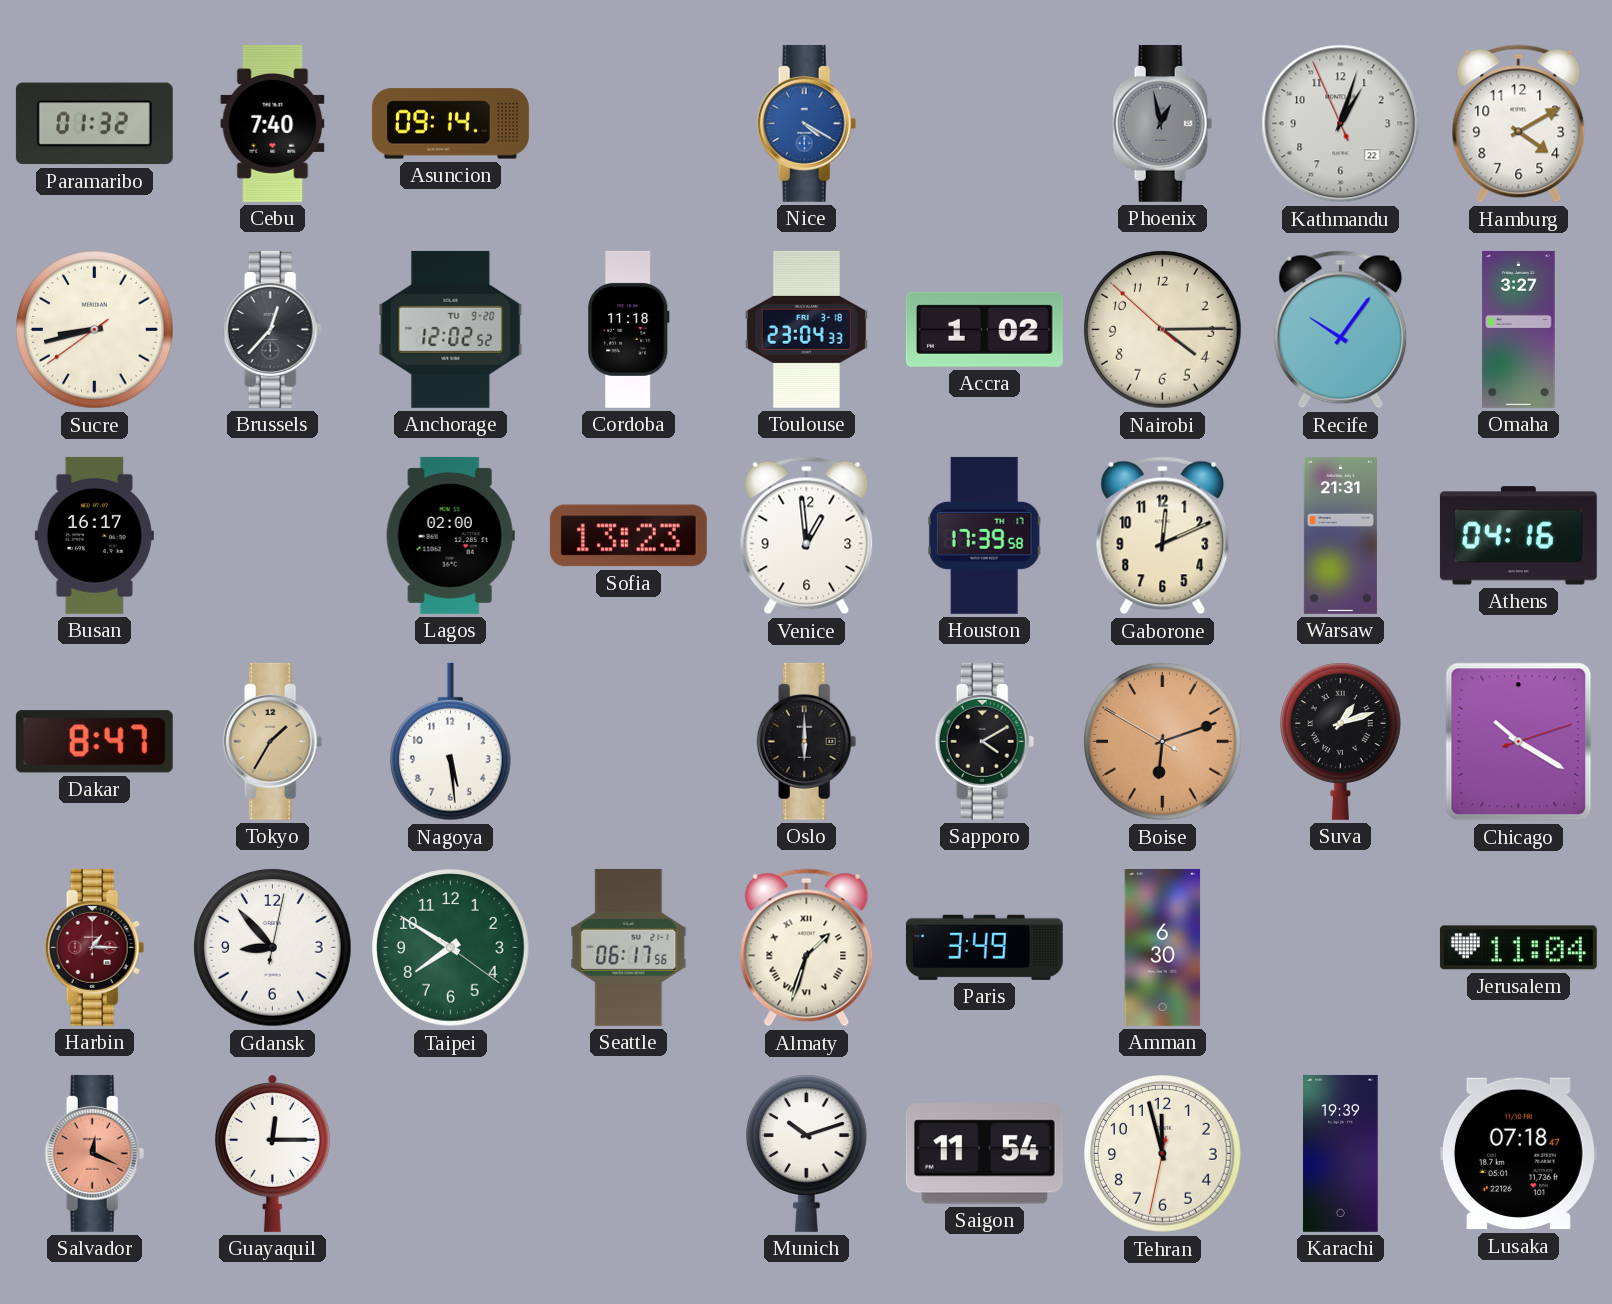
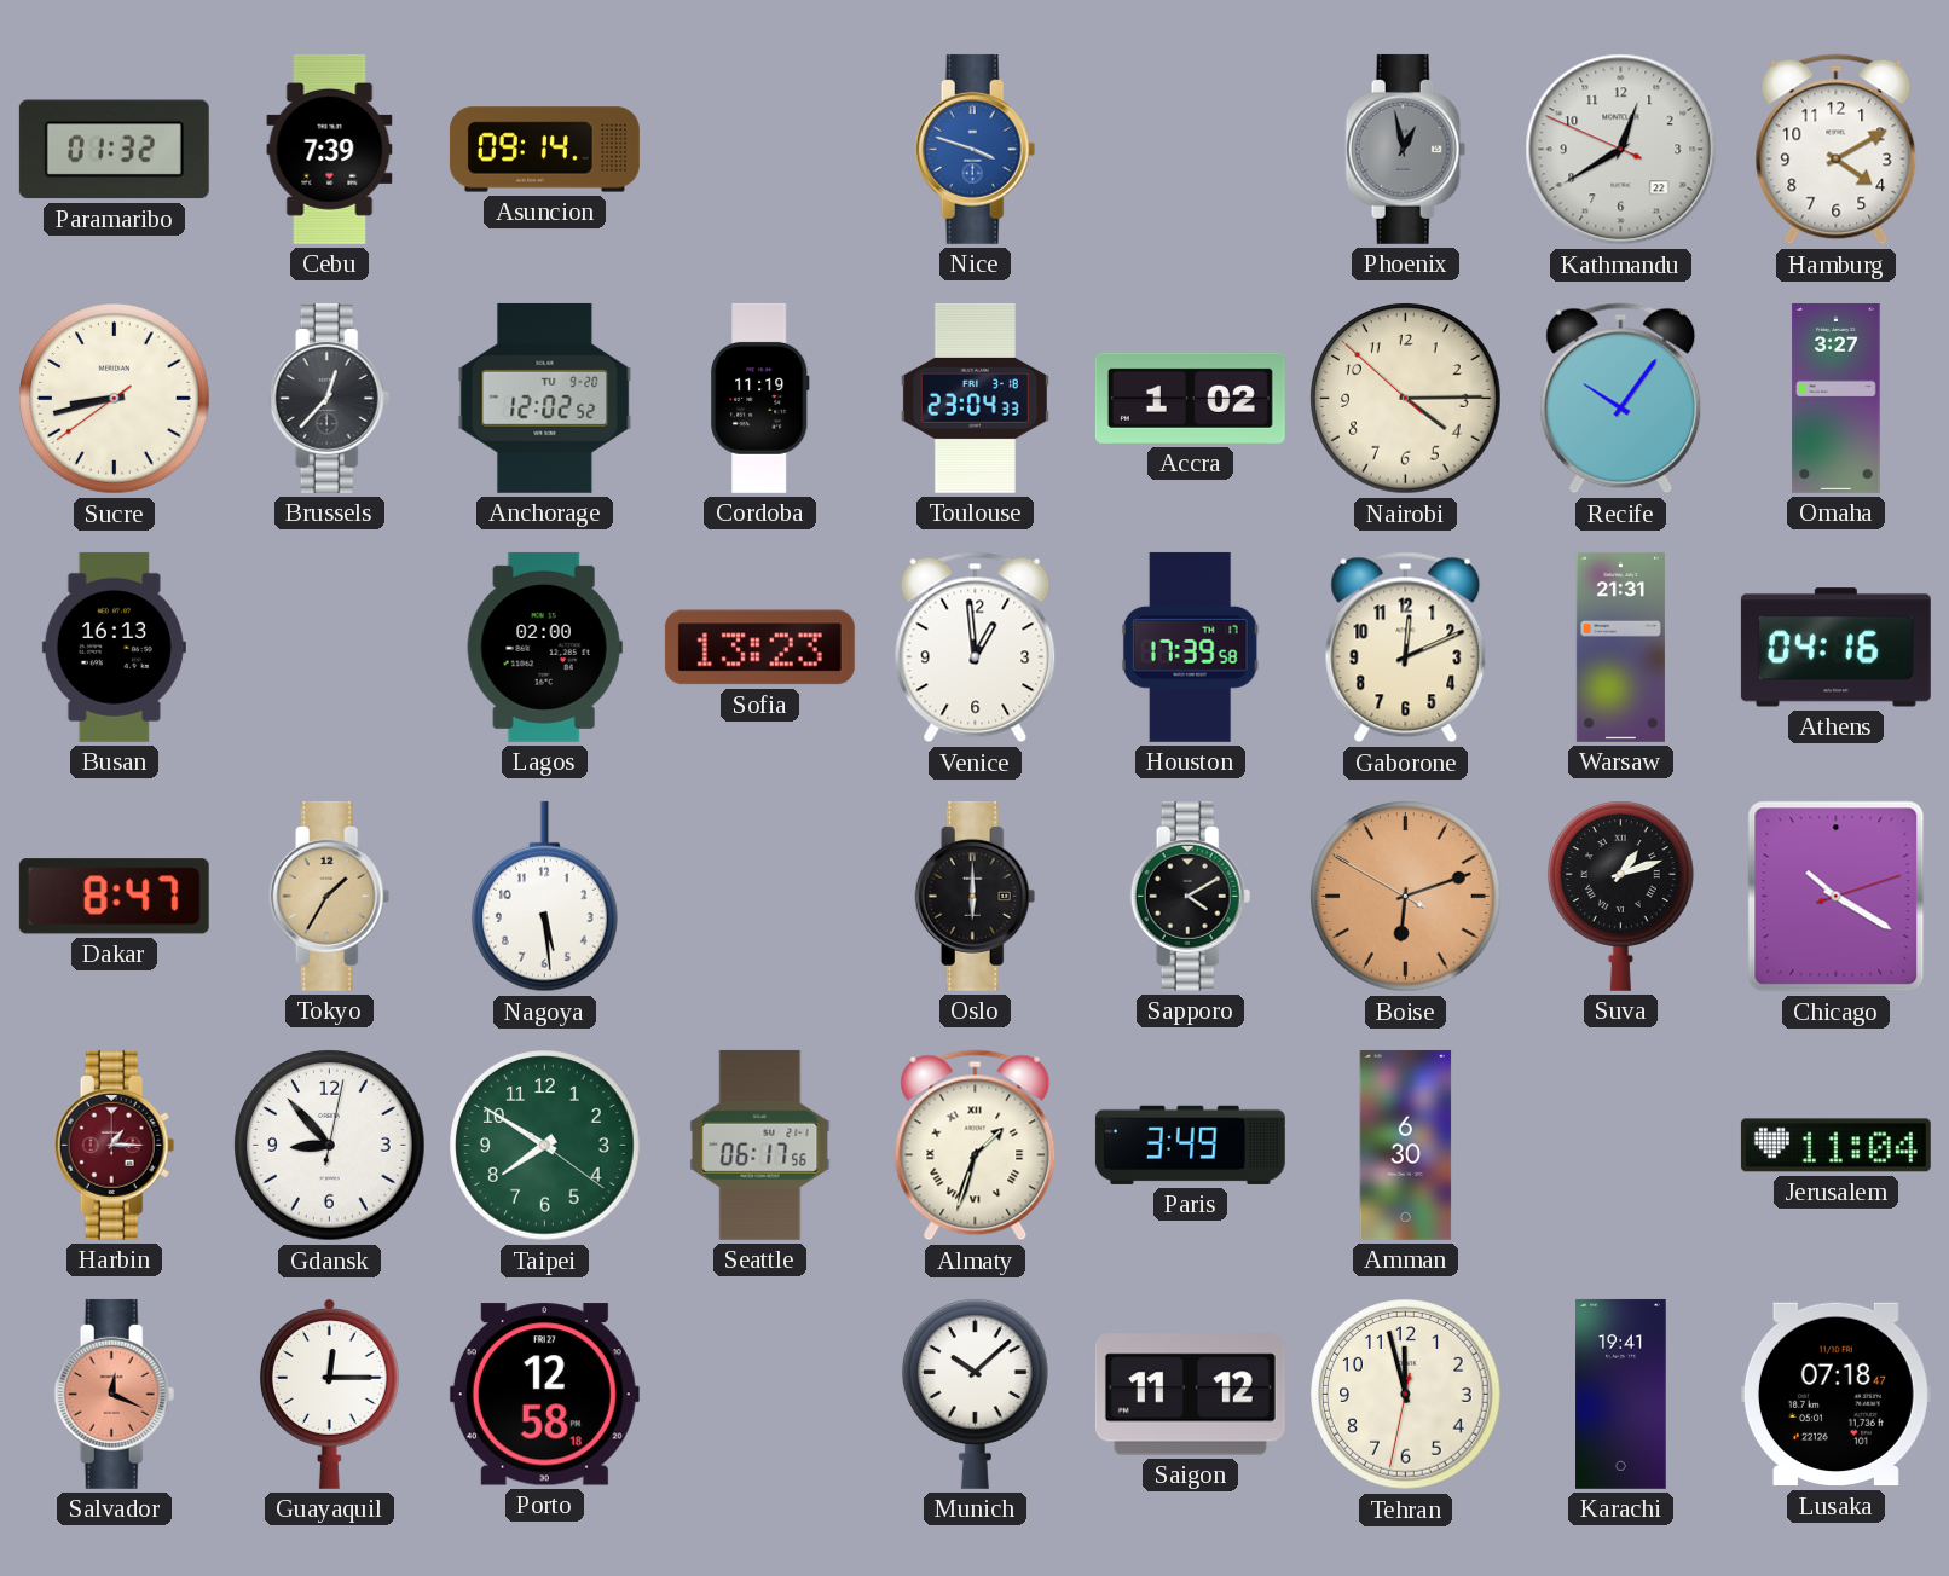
Cebu: 7:40 -> 7:39
Nice: 4:20 -> 3:48
Kathmandu: 1:02 -> 12:39
Cordoba: 11:18 -> 11:19
Busan: 16:17 -> 16:13
Porto: none -> 12:58
Munich: 10:12 -> 10:08
Saigon: 11:54 -> 11:12
Karachi: 19:39 -> 19:41
